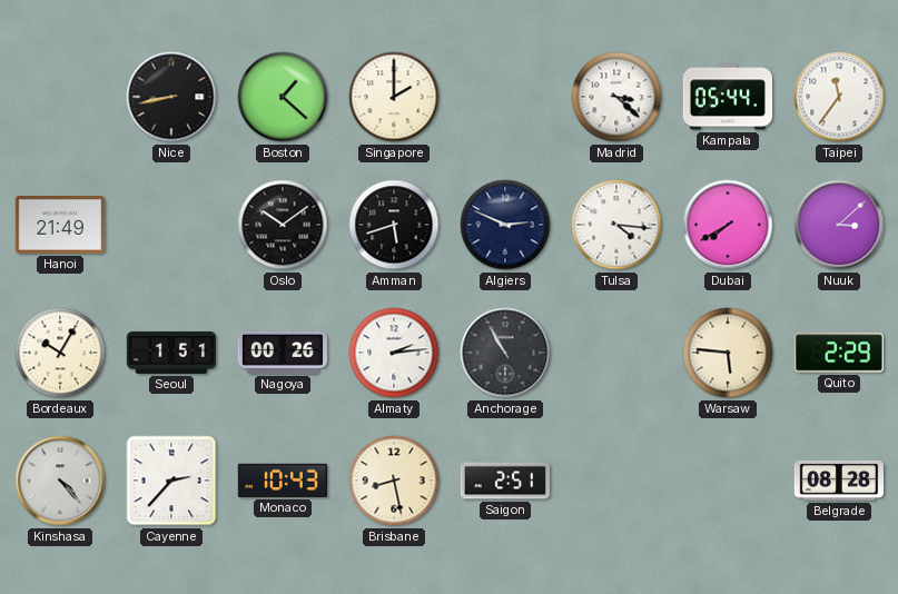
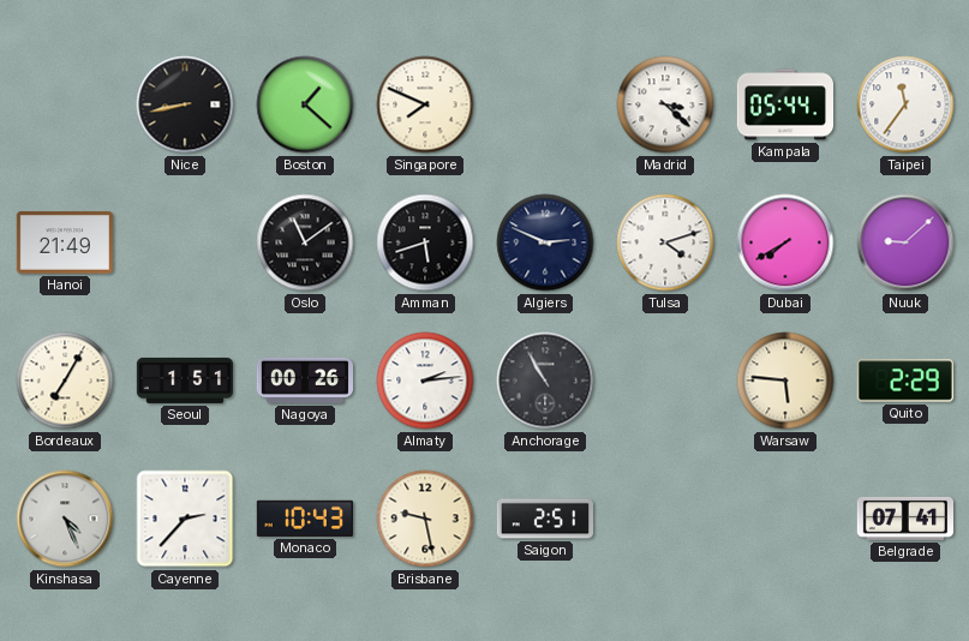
Singapore: 2:00 -> 7:49
Oslo: 10:09 -> 11:09
Tulsa: 4:16 -> 4:12
Nuuk: 3:08 -> 9:08
Bordeaux: 10:05 -> 7:05
Kinshasa: 4:23 -> 4:26
Brisbane: 8:28 -> 9:28
Belgrade: 08:28 -> 07:41
